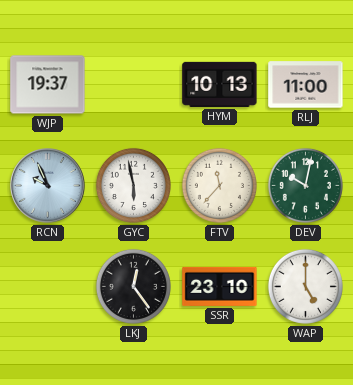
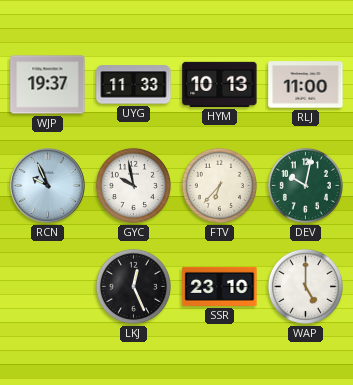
UYG: none -> 11:33
GYC: 5:58 -> 9:58
FTV: 11:37 -> 6:37
LKJ: 12:24 -> 12:26
